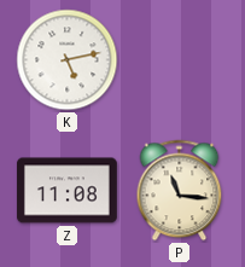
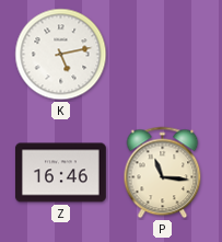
Z: 11:08 -> 16:46
